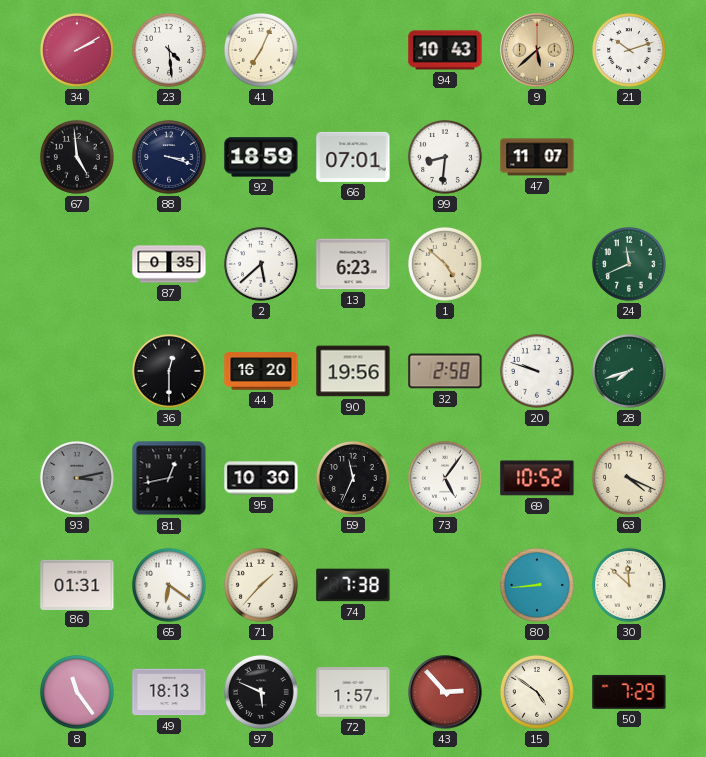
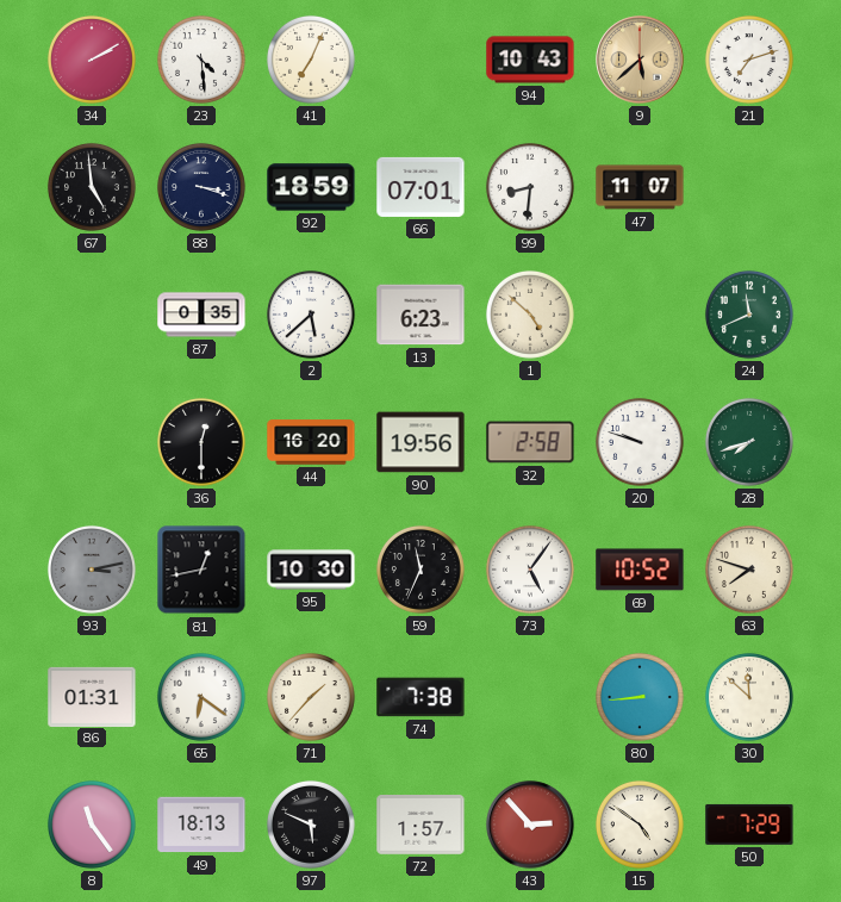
21: 10:12 -> 7:12
63: 4:19 -> 7:48
